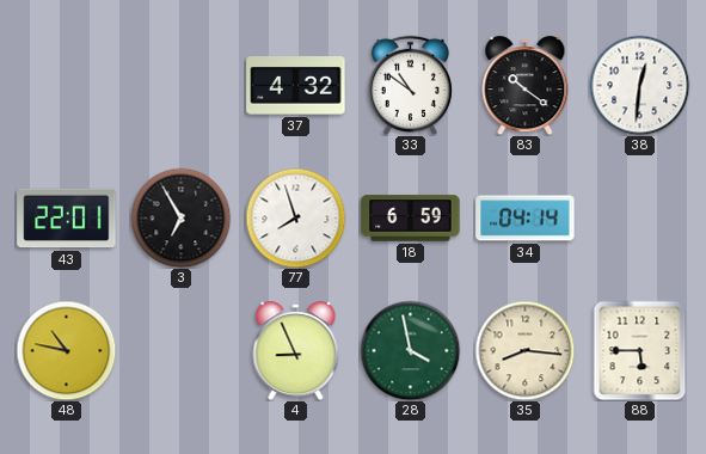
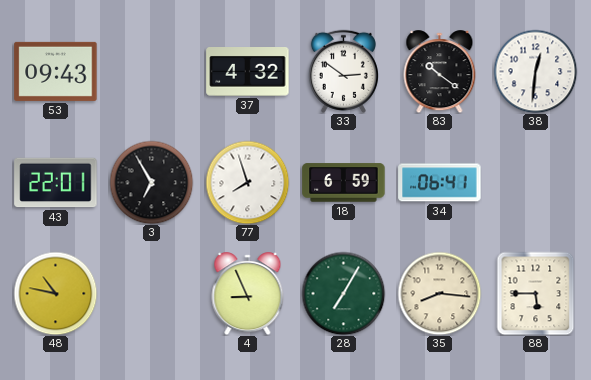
53: none -> 09:43
33: 10:51 -> 2:51
34: 04:14 -> 06:41
28: 3:58 -> 7:05
